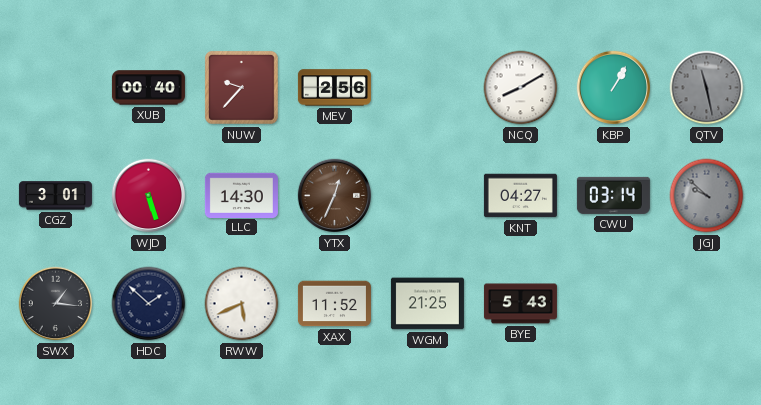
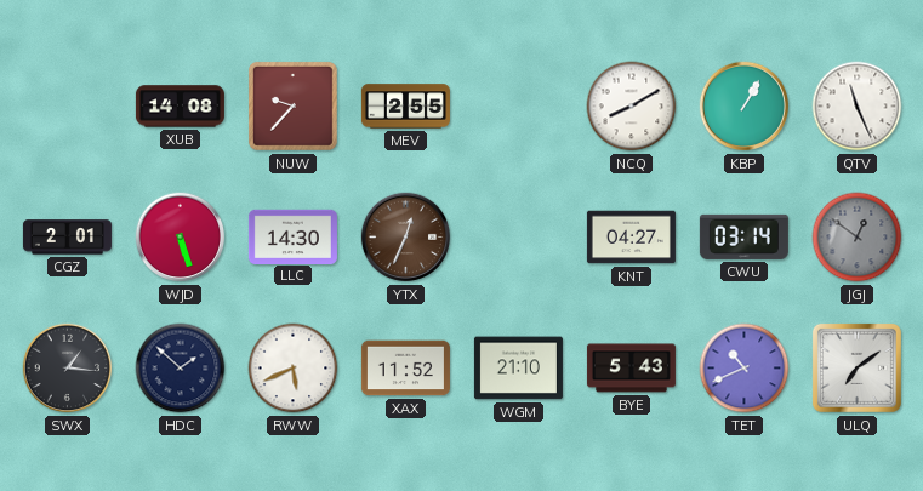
XUB: 00:40 -> 14:08
MEV: 2:56 -> 2:55
QTV: 11:28 -> 11:26
QTV dial: grey -> white
CGZ: 3:01 -> 2:01
JGJ: 9:52 -> 12:51
WGM: 21:25 -> 21:10
TET: none -> 10:41
ULQ: none -> 7:09
